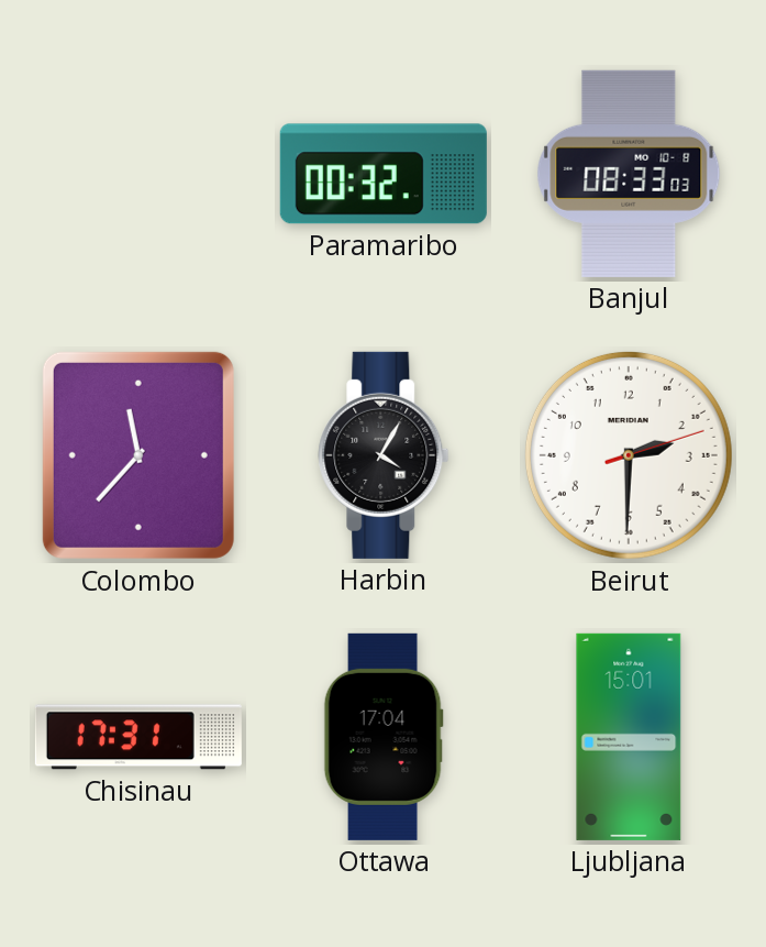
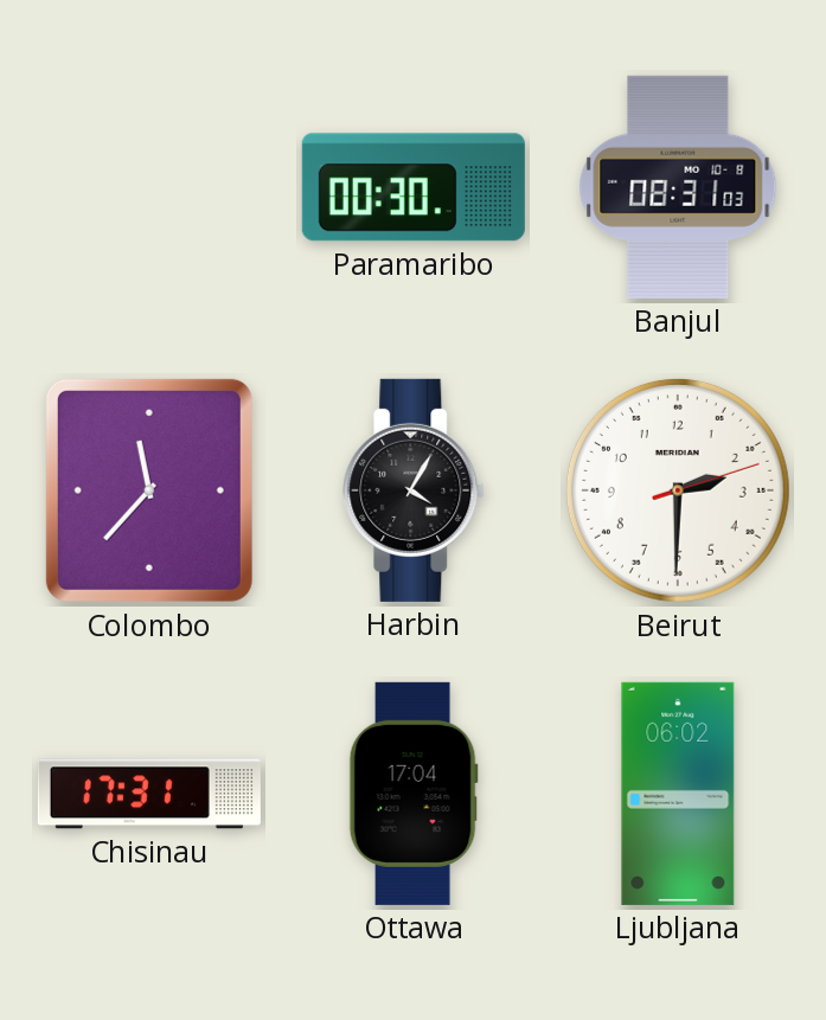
Paramaribo: 00:32 -> 00:30
Banjul: 08:33 -> 08:31
Ljubljana: 15:01 -> 06:02
